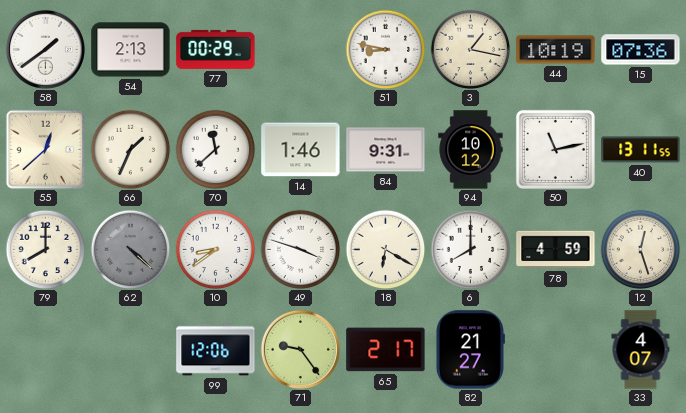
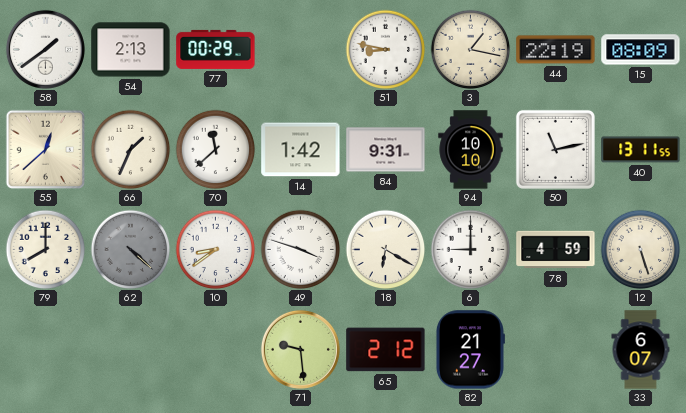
44: 10:19 -> 22:19
15: 07:36 -> 08:09
14: 1:46 -> 1:42
94: 10:12 -> 10:10
6: 8:00 -> 9:00
12: 12:27 -> 5:27
99: 12:06 -> none
71: 9:24 -> 9:29
65: 2:17 -> 2:12
33: 4:07 -> 6:07
